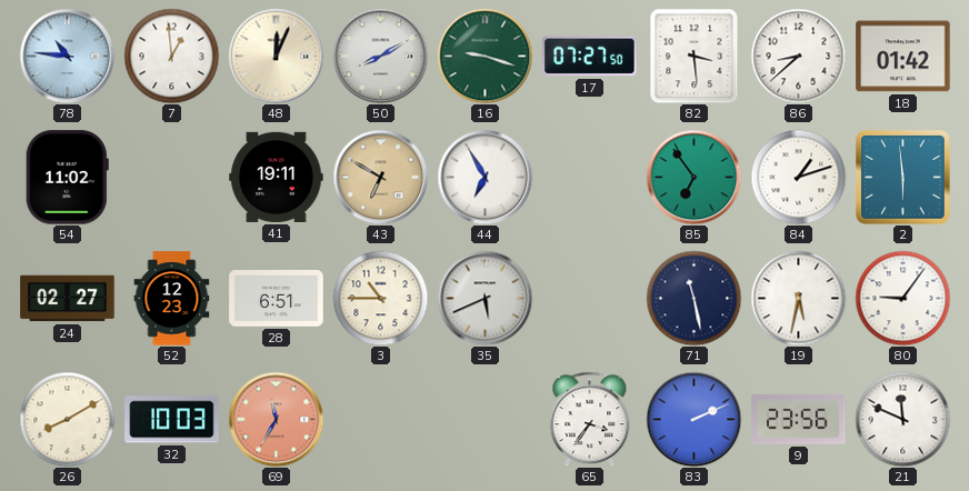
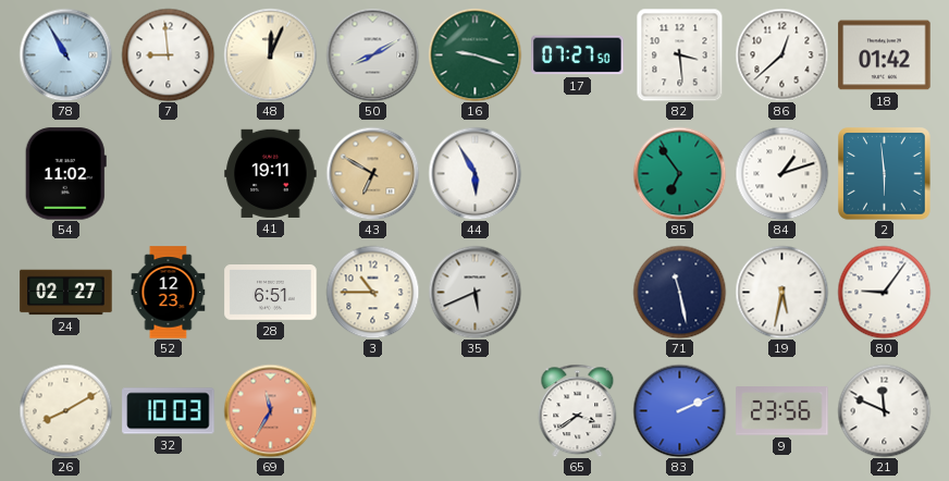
78: 10:46 -> 10:55
7: 12:59 -> 8:59
86: 8:38 -> 12:38
44: 6:55 -> 5:55
65: 3:36 -> 3:39
